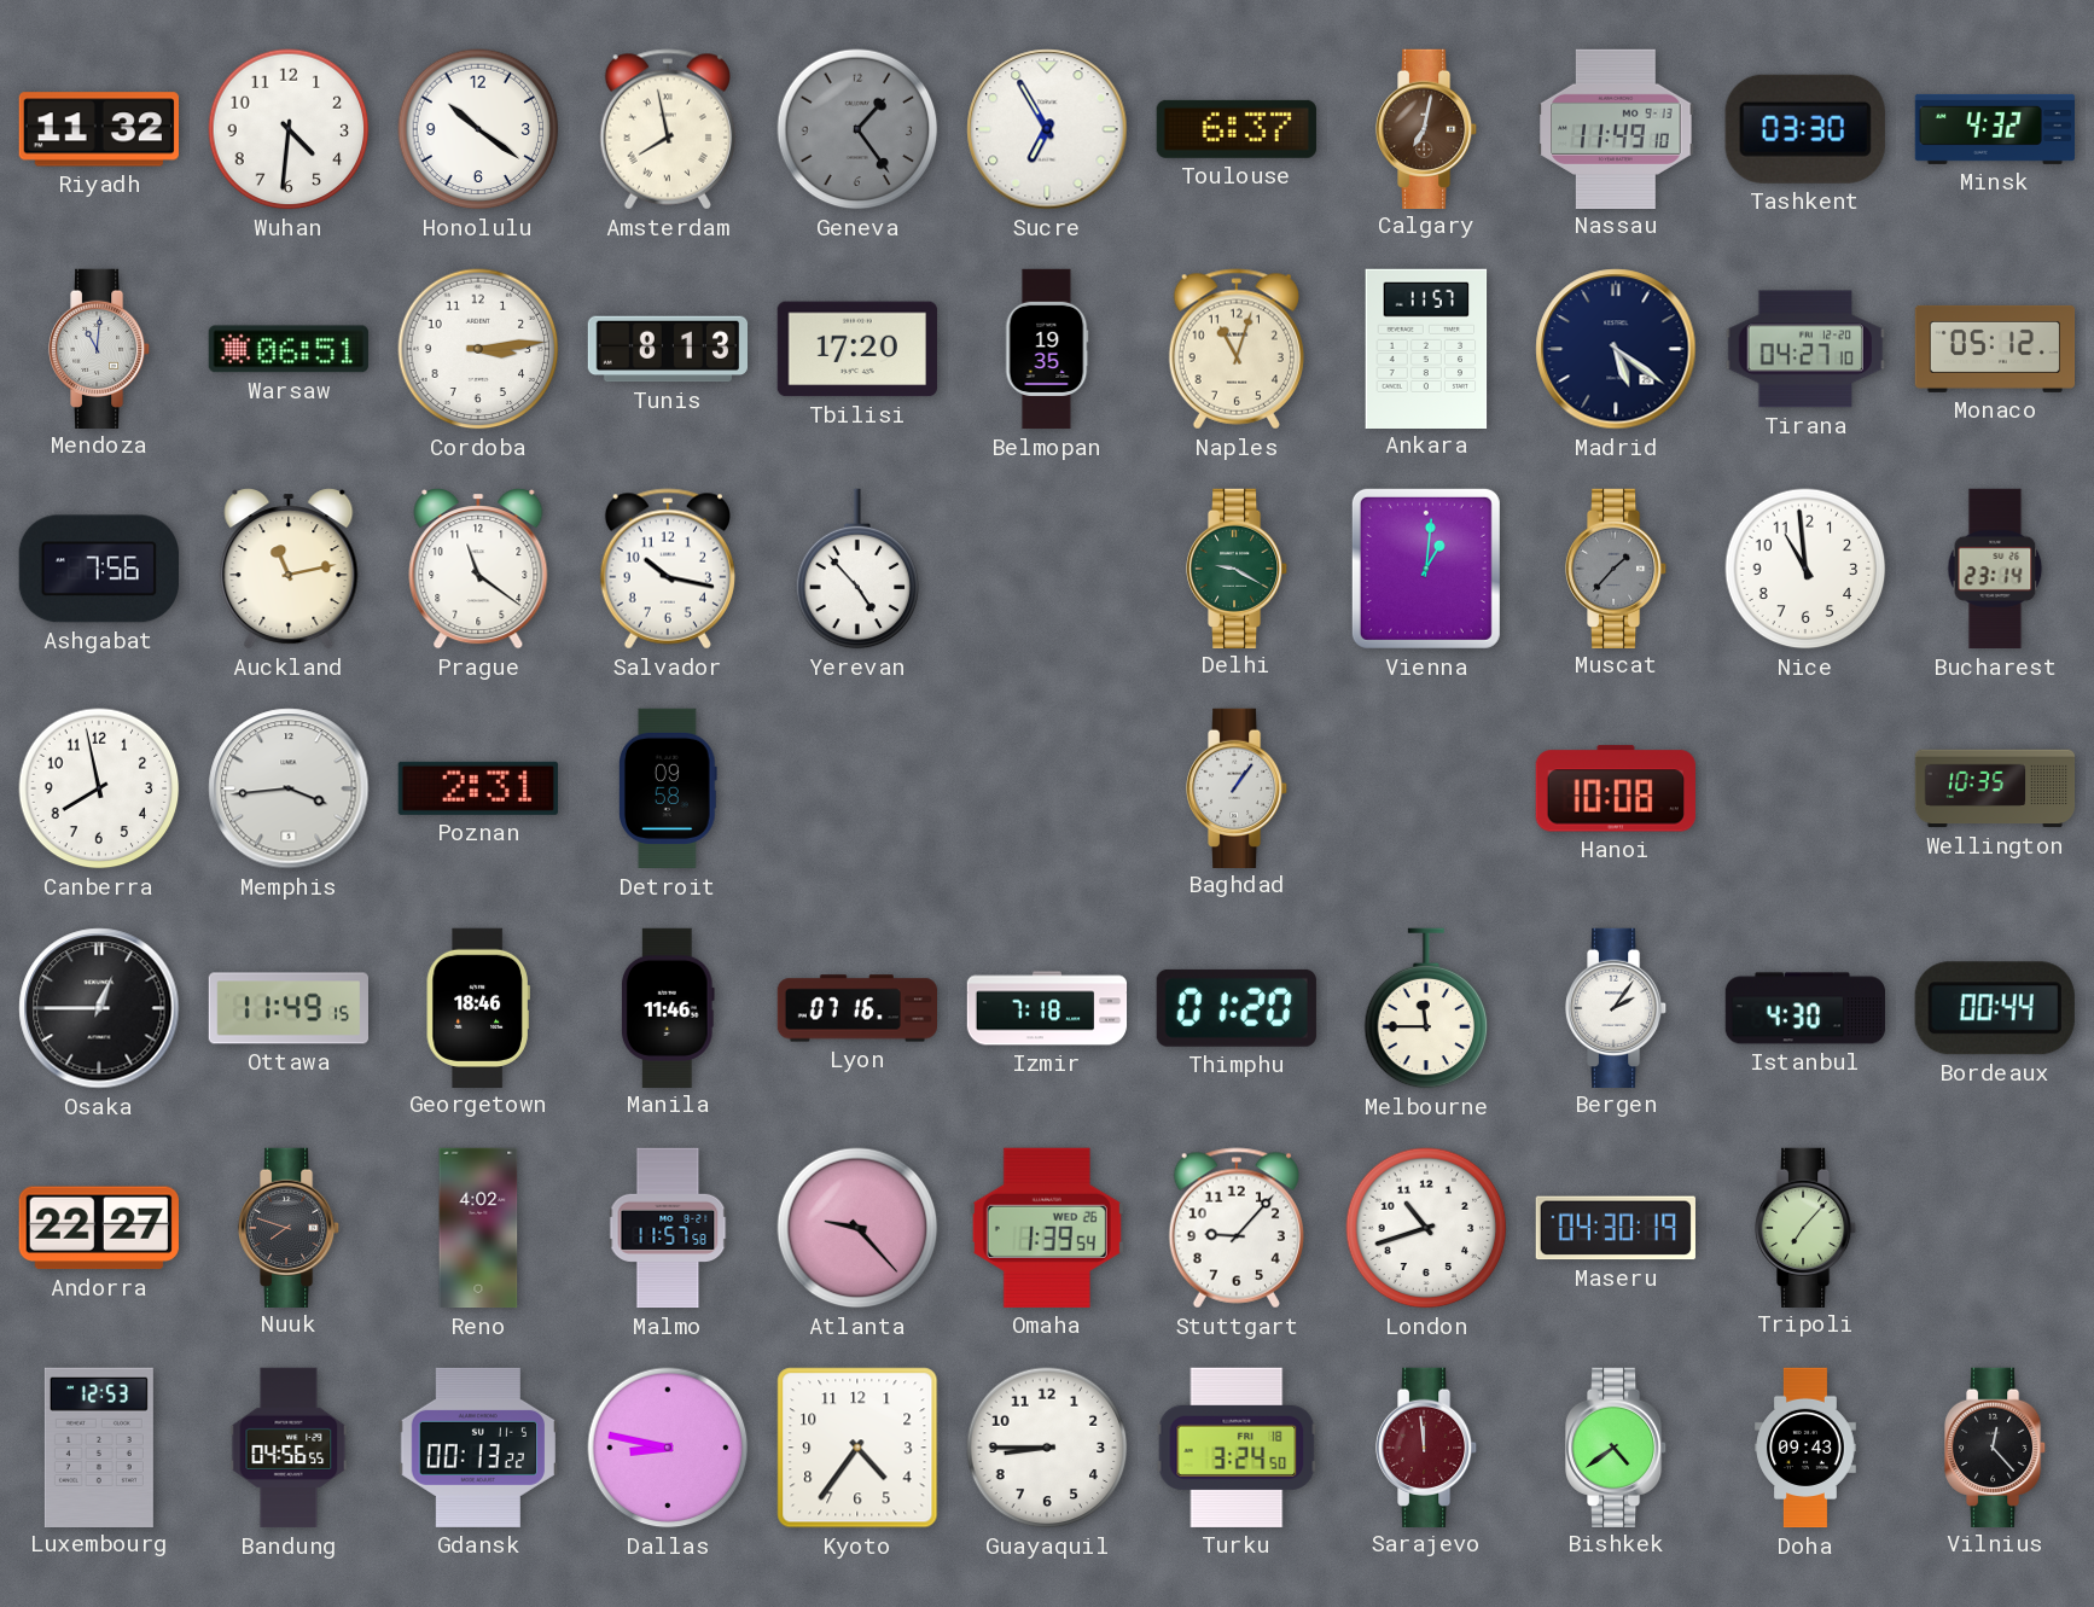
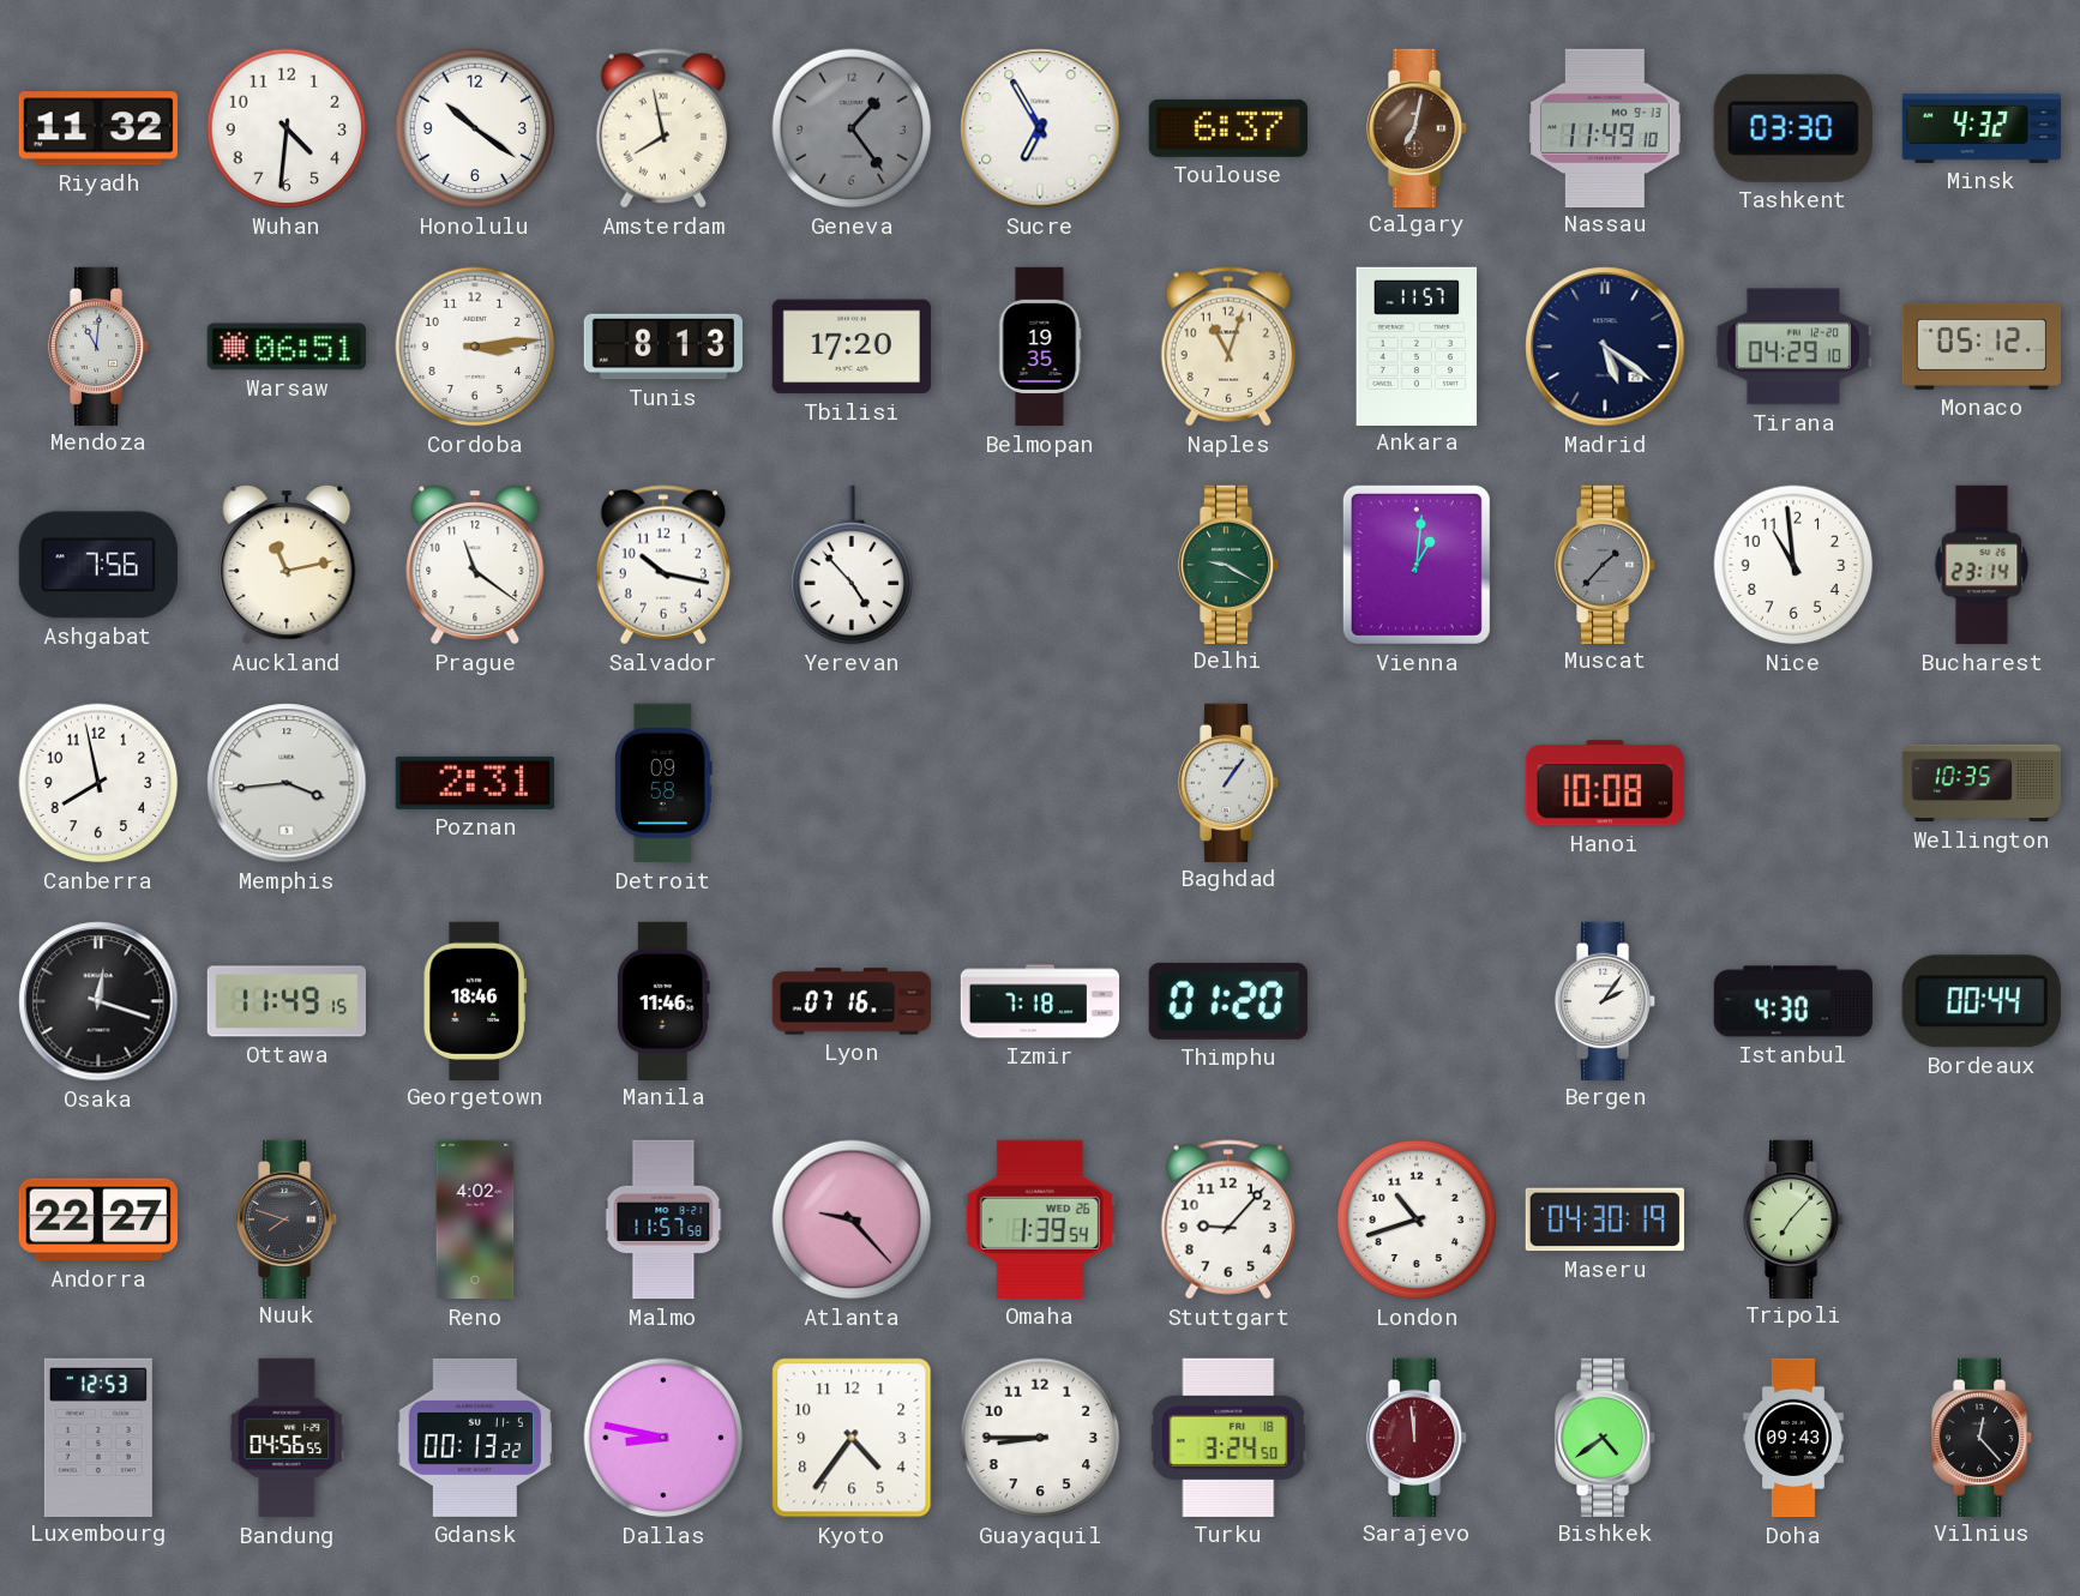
Tirana: 04:27 -> 04:29
Osaka: 12:45 -> 12:18
Melbourne: 11:45 -> none
